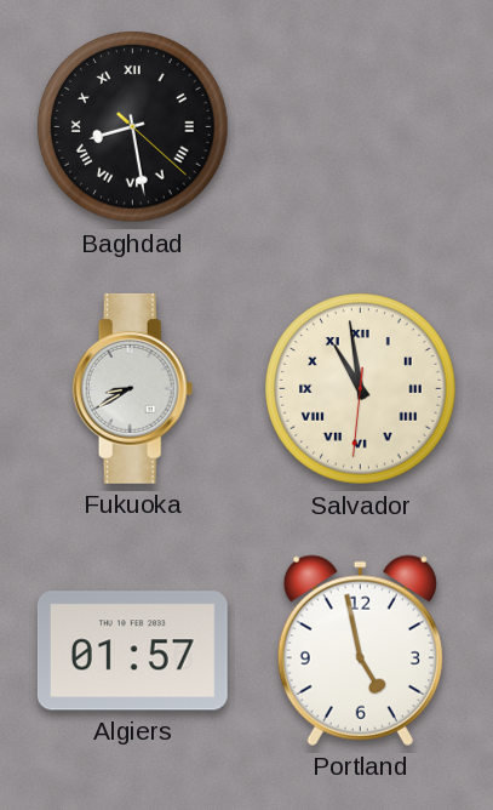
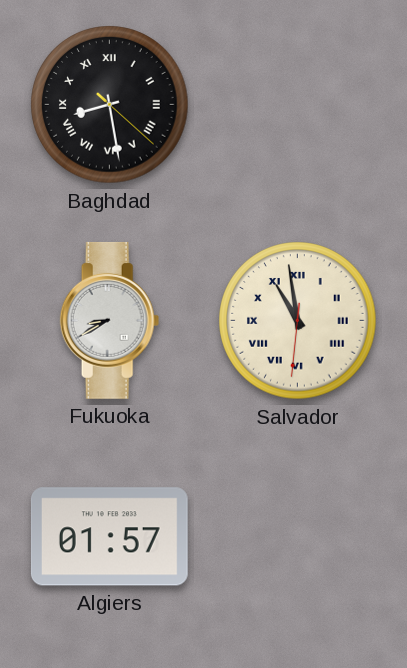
Portland: 4:58 -> none
